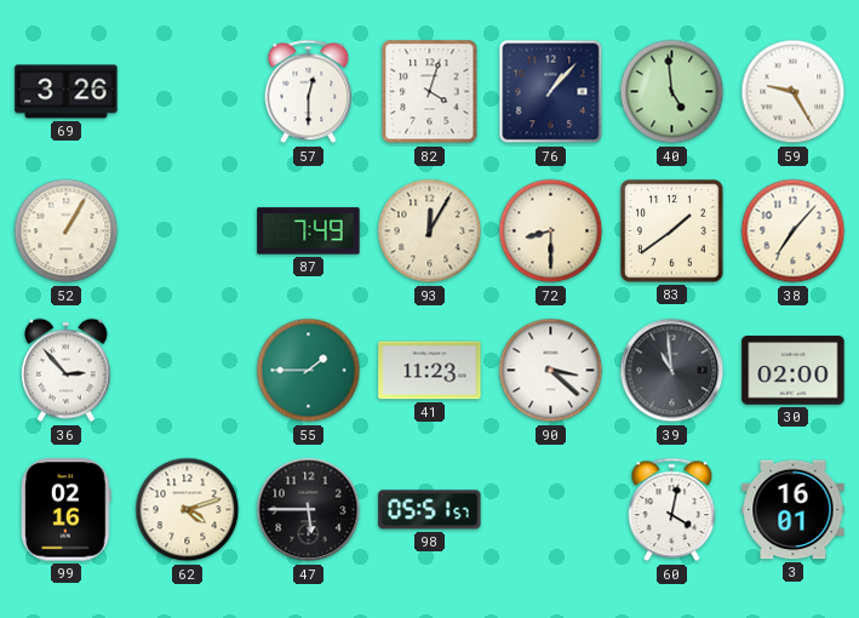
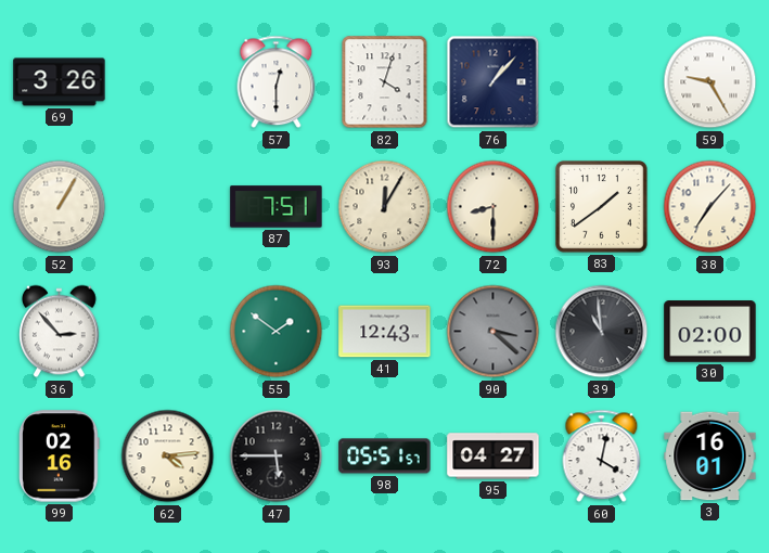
40: 4:59 -> none
87: 7:49 -> 7:51
55: 1:45 -> 1:51
41: 11:23 -> 12:43
90 dial: white -> grey
62: 4:12 -> 4:14
95: none -> 04:27
